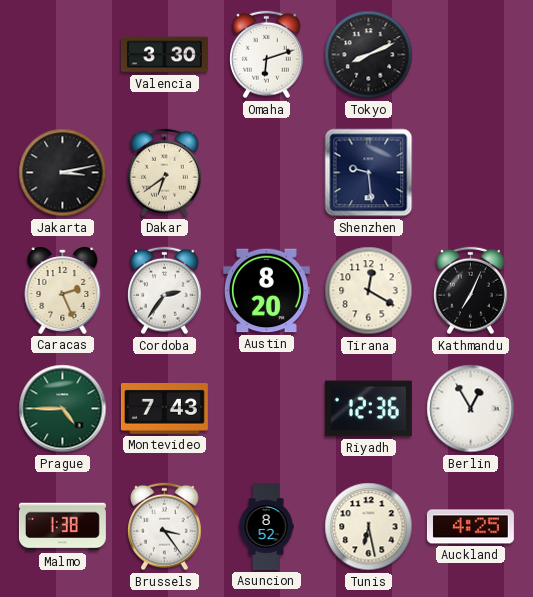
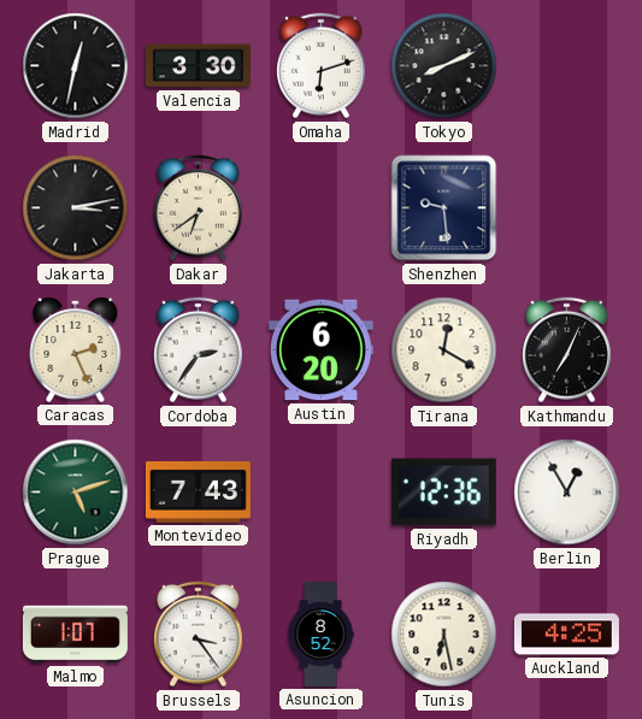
Madrid: none -> 12:32
Austin: 8:20 -> 6:20
Prague: 4:45 -> 5:12
Malmo: 1:38 -> 1:07
